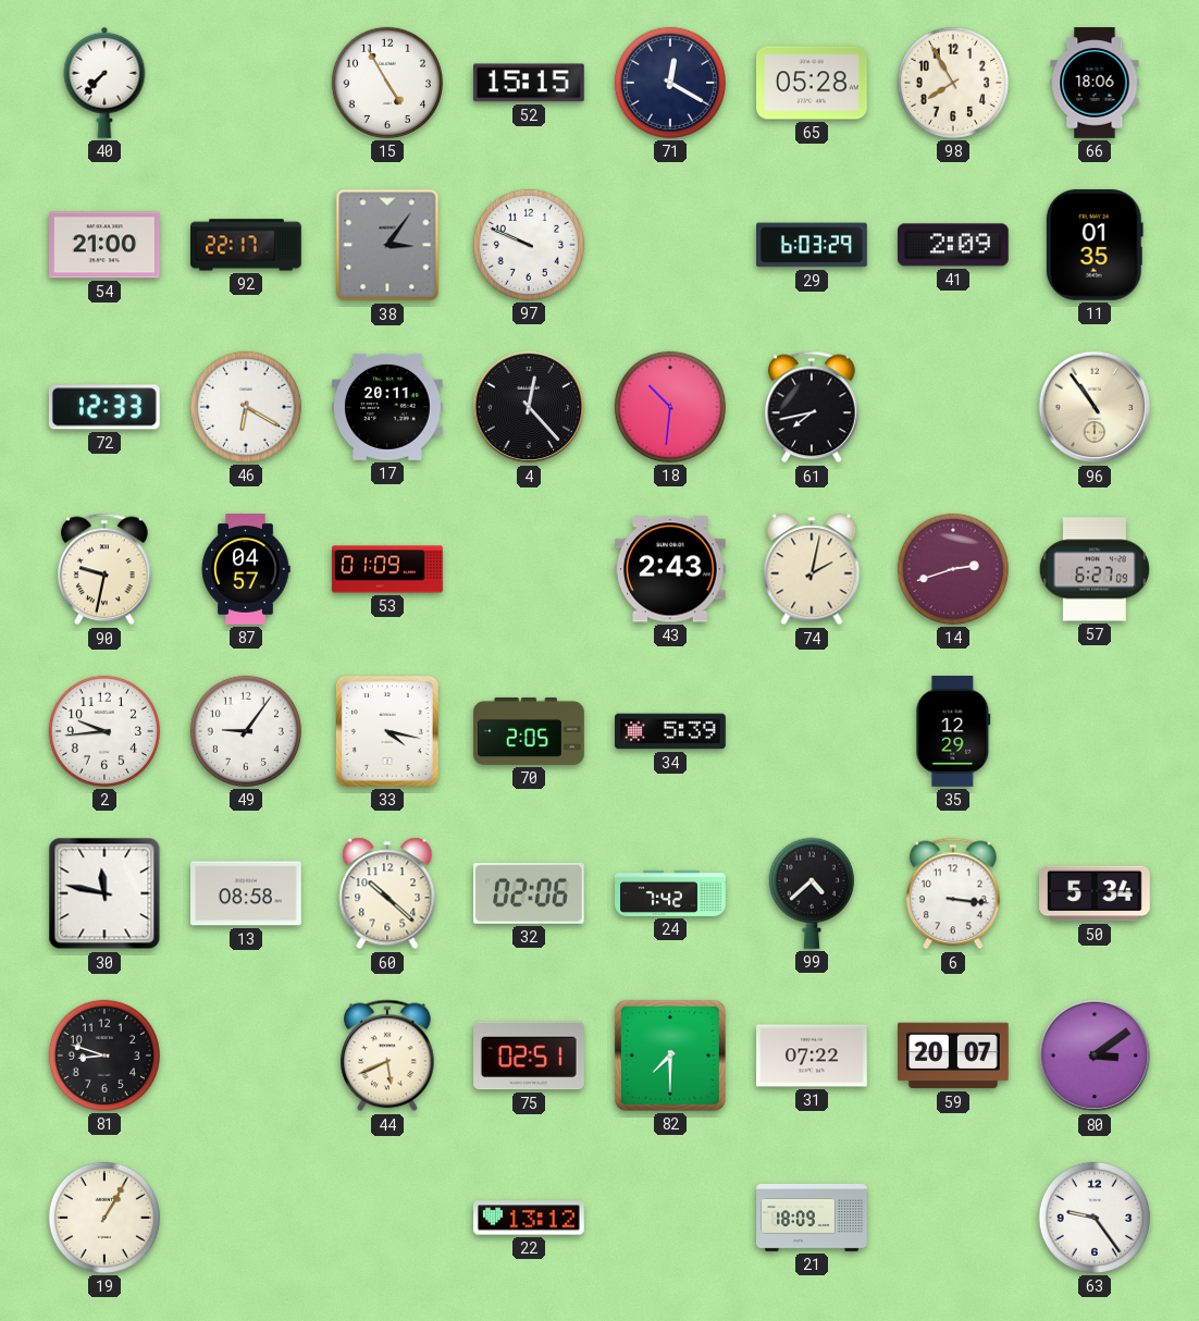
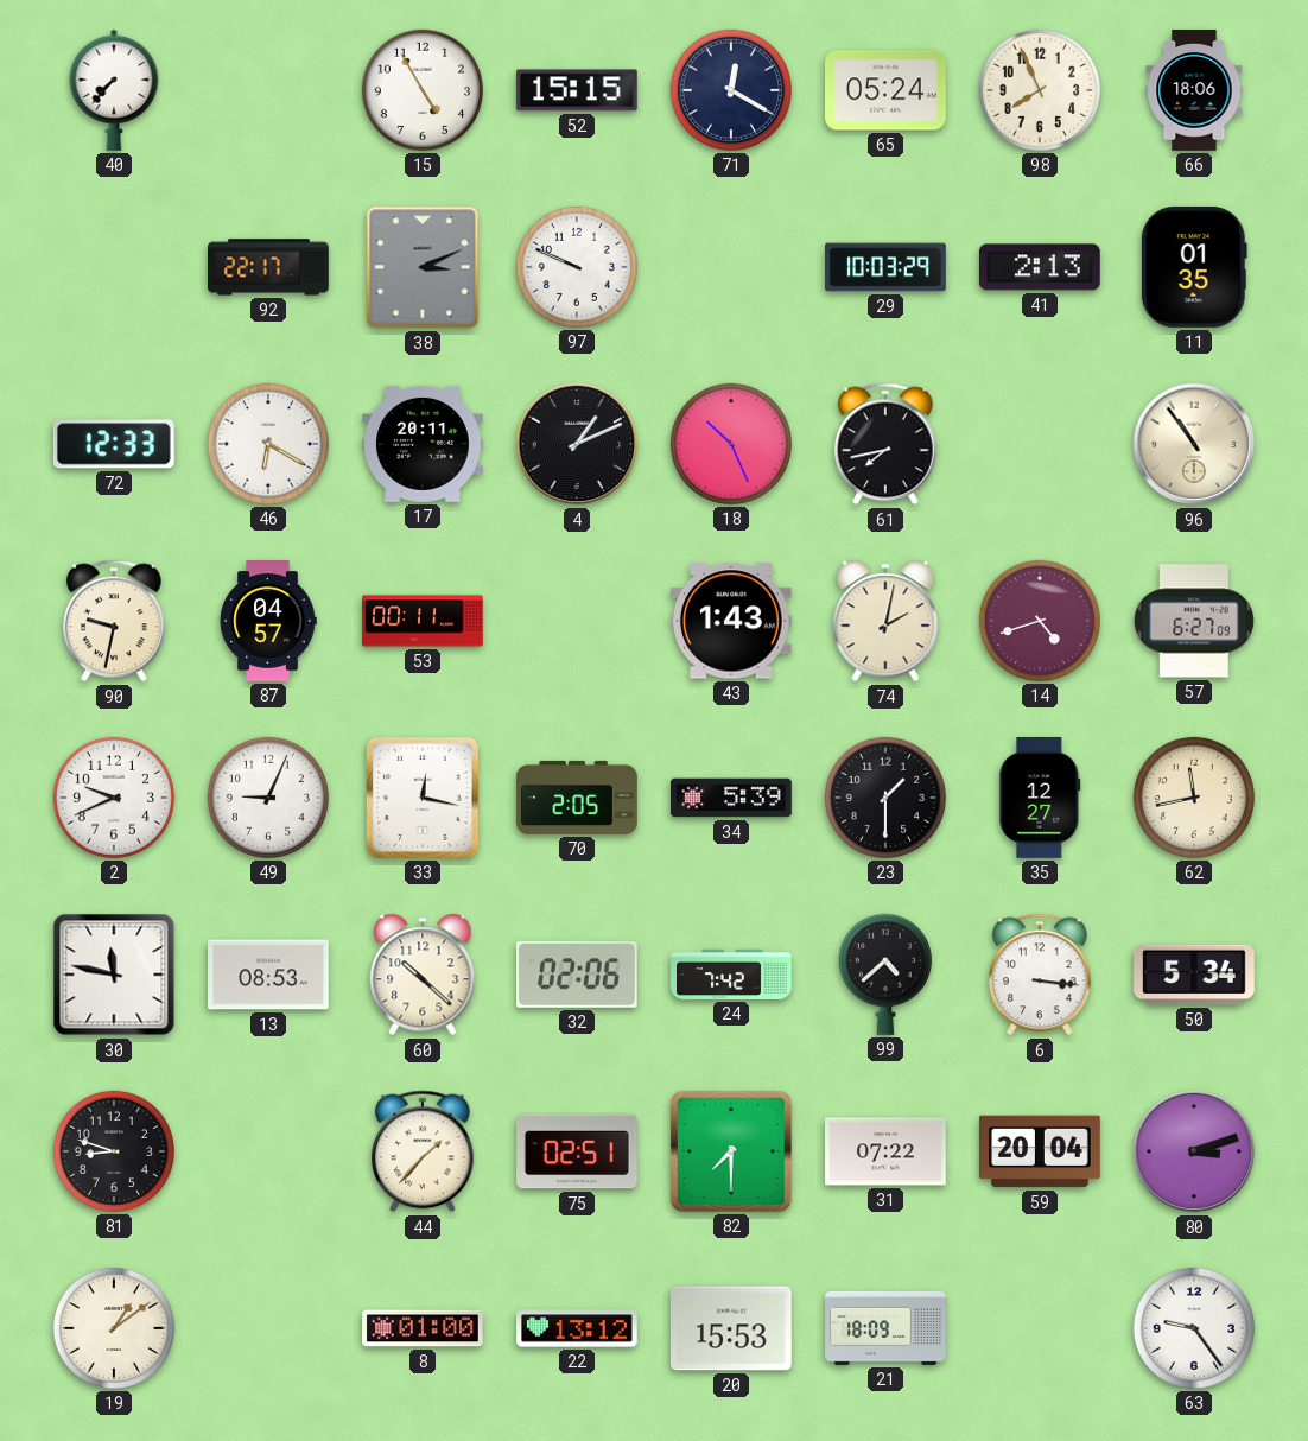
65: 05:28 -> 05:24
98: 7:55 -> 7:56
54: 21:00 -> none
38: 3:06 -> 3:11
29: 6:03 -> 10:03
41: 2:09 -> 2:13
4: 12:23 -> 1:11
18: 10:31 -> 10:26
53: 01:09 -> 00:11
43: 2:43 -> 1:43
14: 2:42 -> 4:42
2: 9:44 -> 9:41
49: 9:06 -> 9:04
33: 4:17 -> 12:17
23: none -> 1:30
35: 12:29 -> 12:27
62: none -> 11:43
13: 08:58 -> 08:53
44: 5:41 -> 1:37
59: 20:07 -> 20:04
80: 3:09 -> 3:12
19: 1:05 -> 1:09
8: none -> 01:00
20: none -> 15:53
